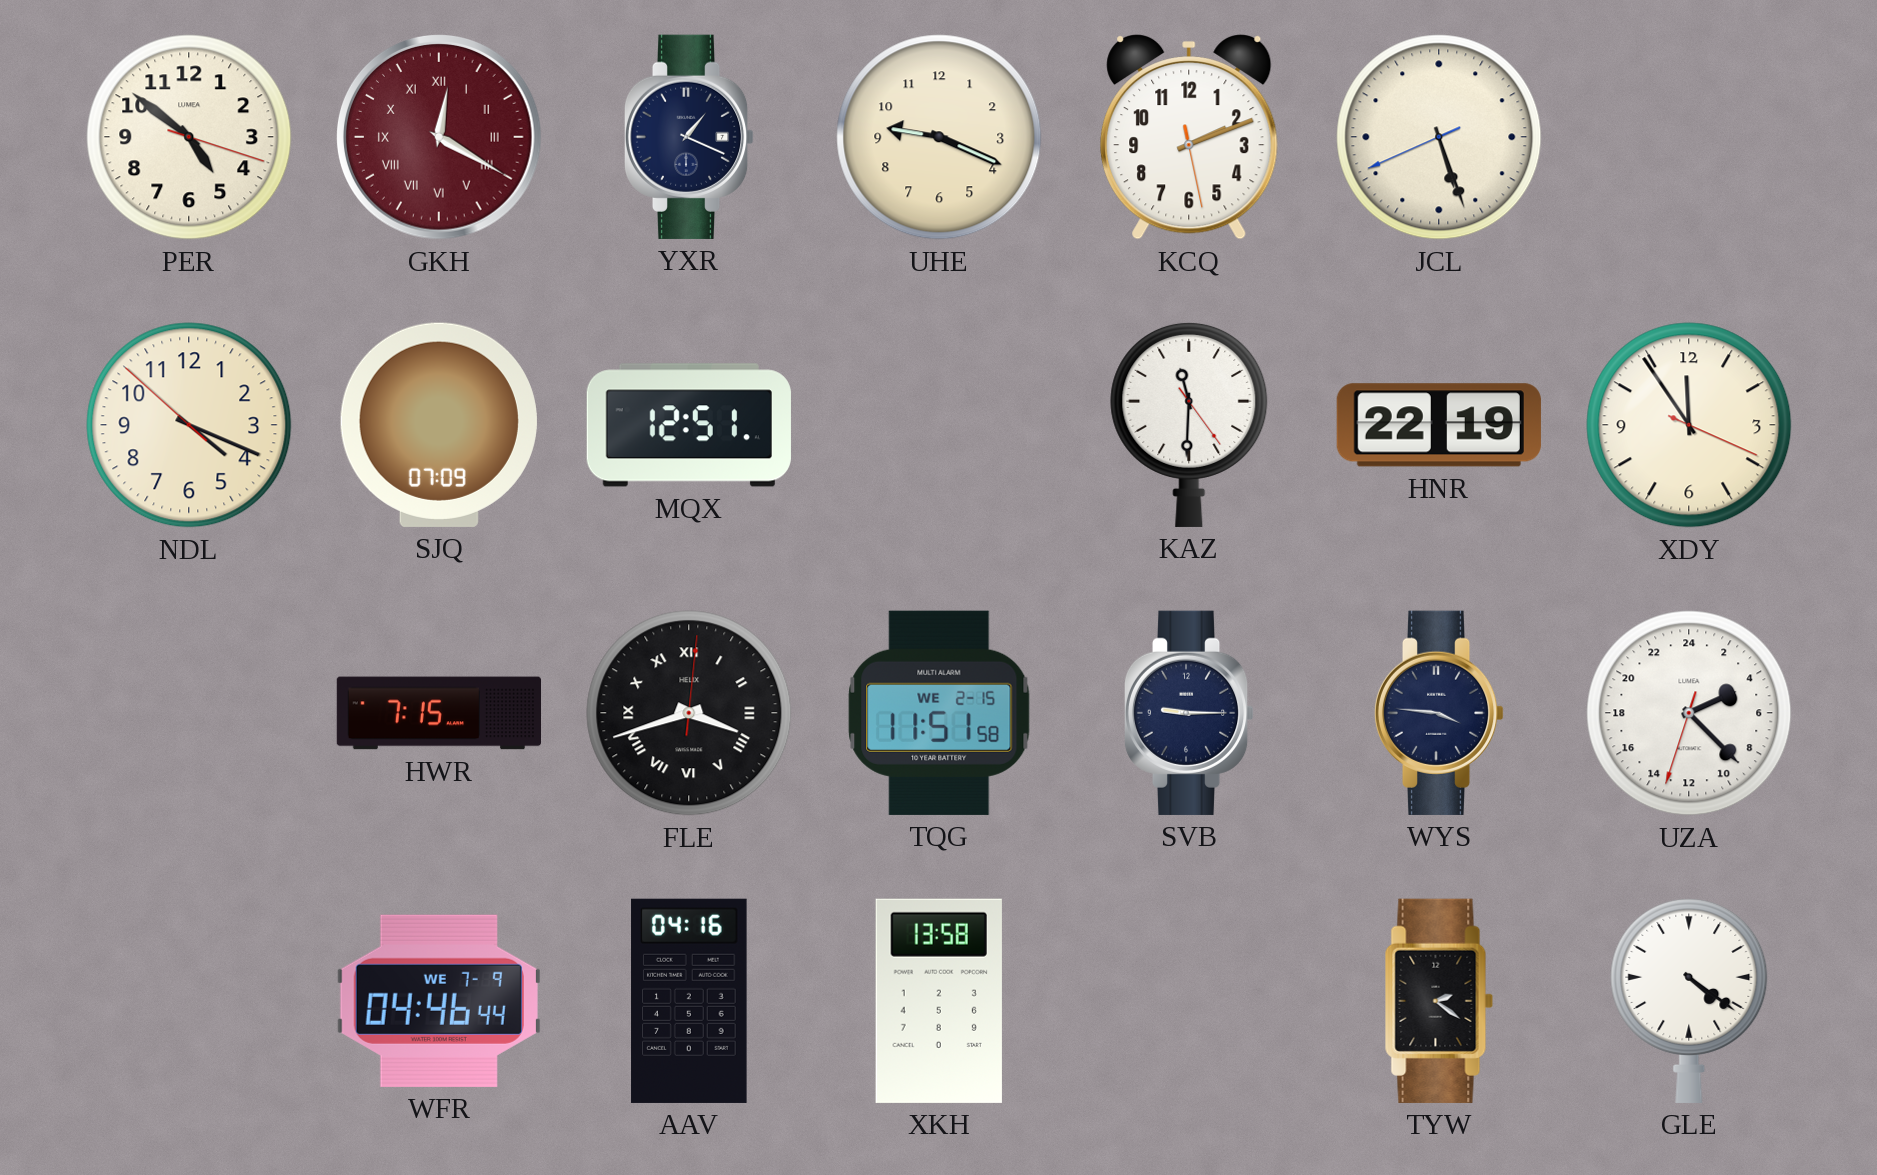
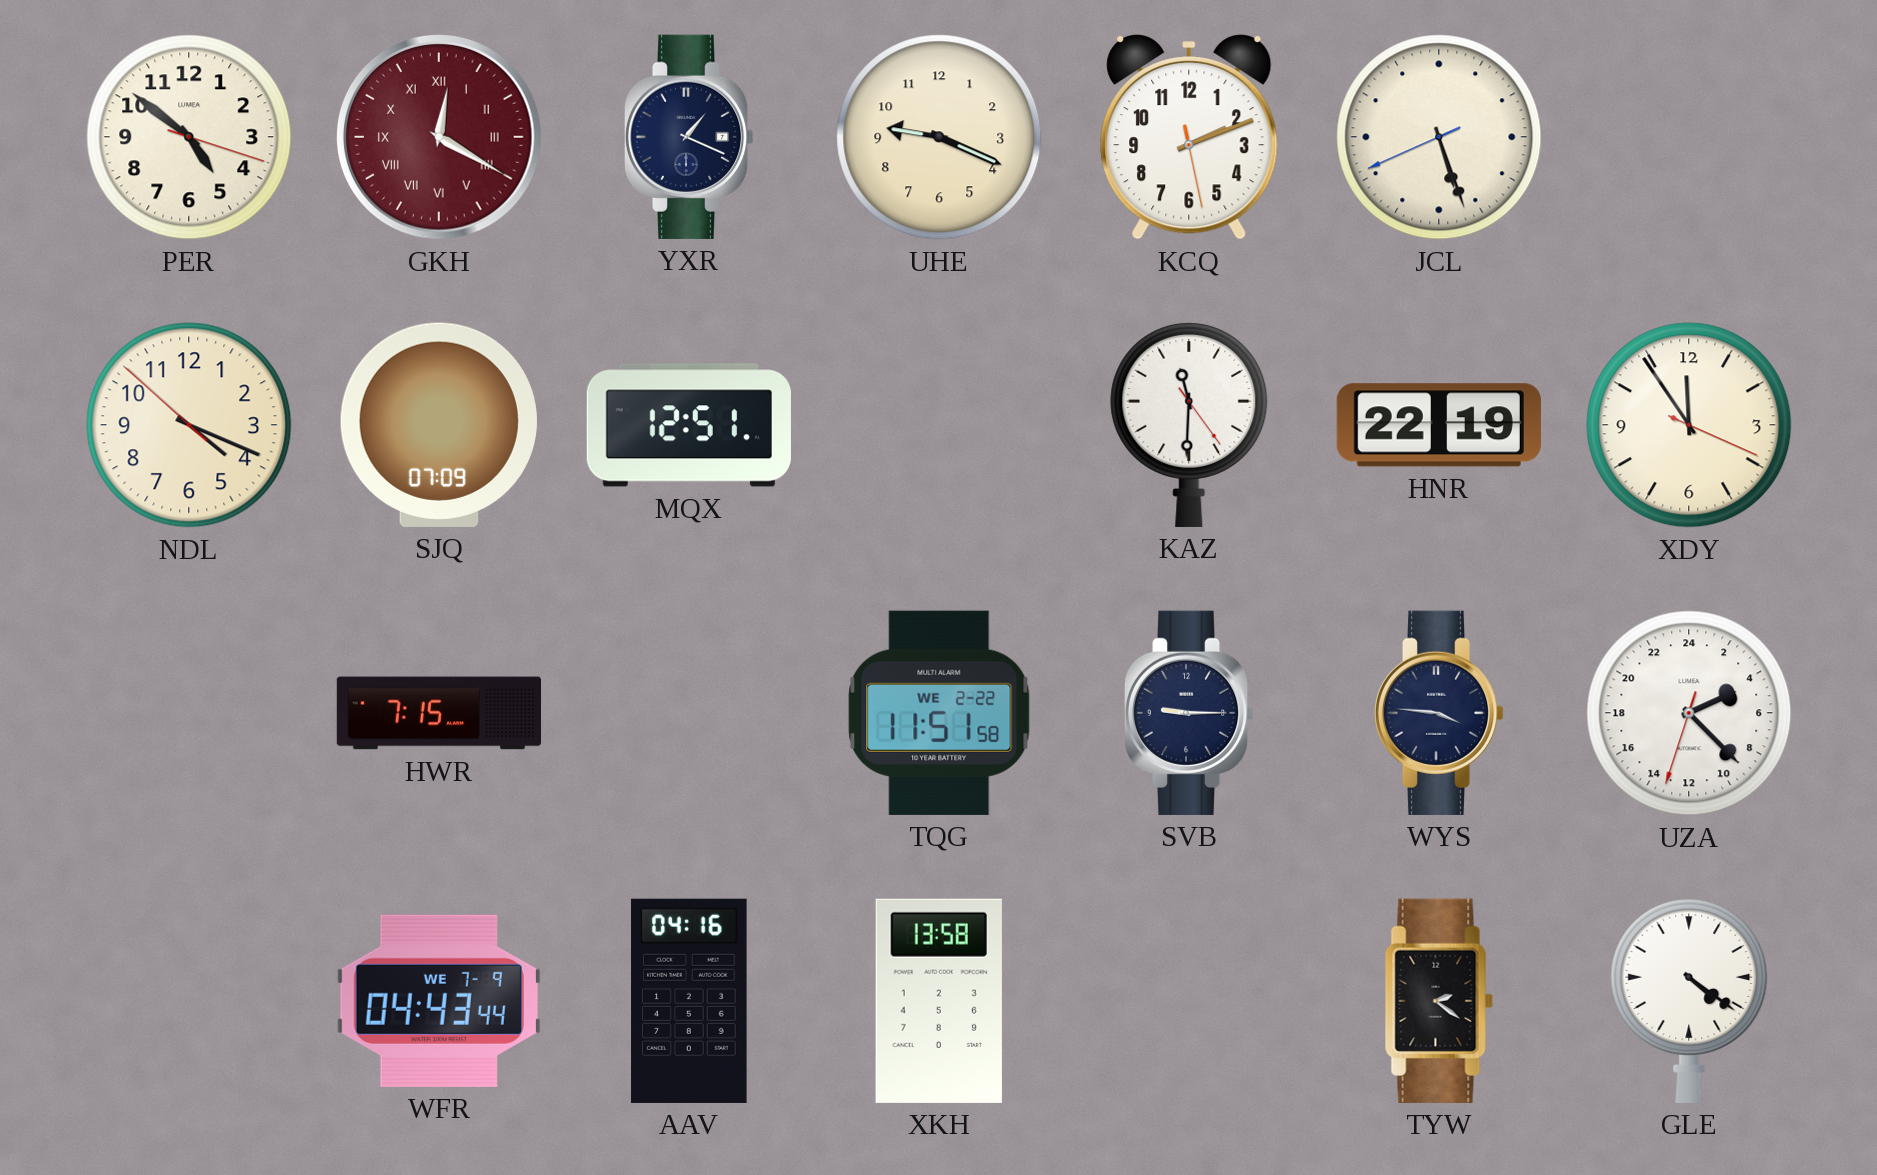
FLE: 3:42 -> none
TQG date: WE 2-15 -> WE 2-22
WFR: 04:46 -> 04:43
